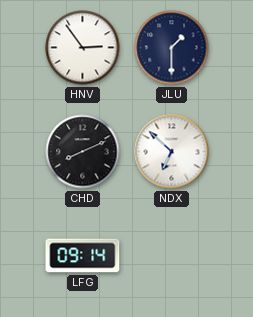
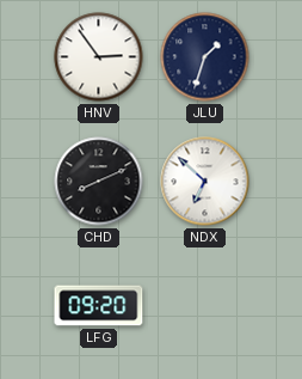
JLU: 1:30 -> 1:33
LFG: 09:14 -> 09:20
